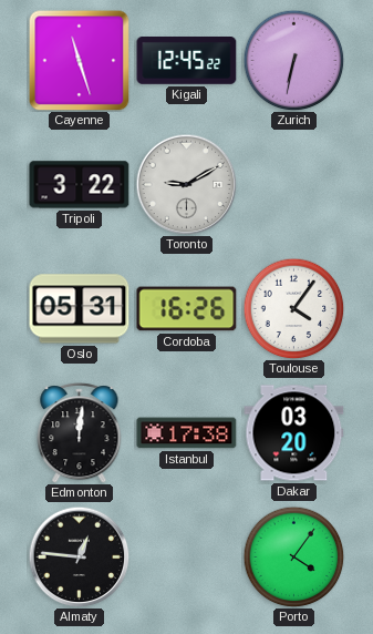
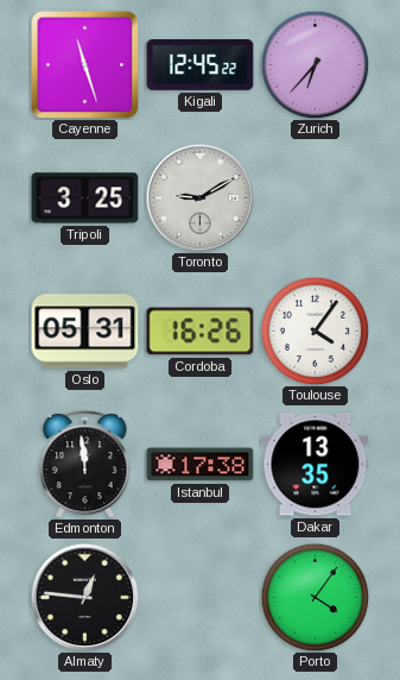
Zurich: 6:32 -> 6:37
Tripoli: 3:22 -> 3:25
Edmonton: 12:01 -> 11:59
Dakar: 03:20 -> 13:35
